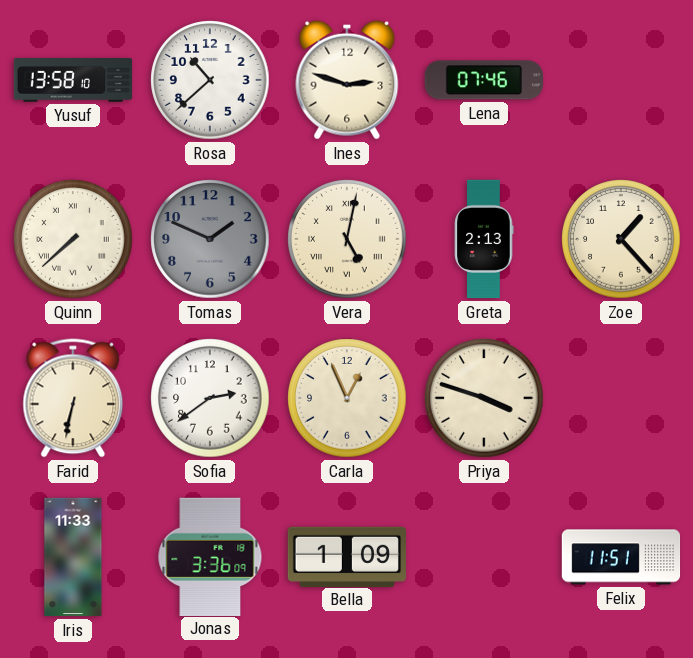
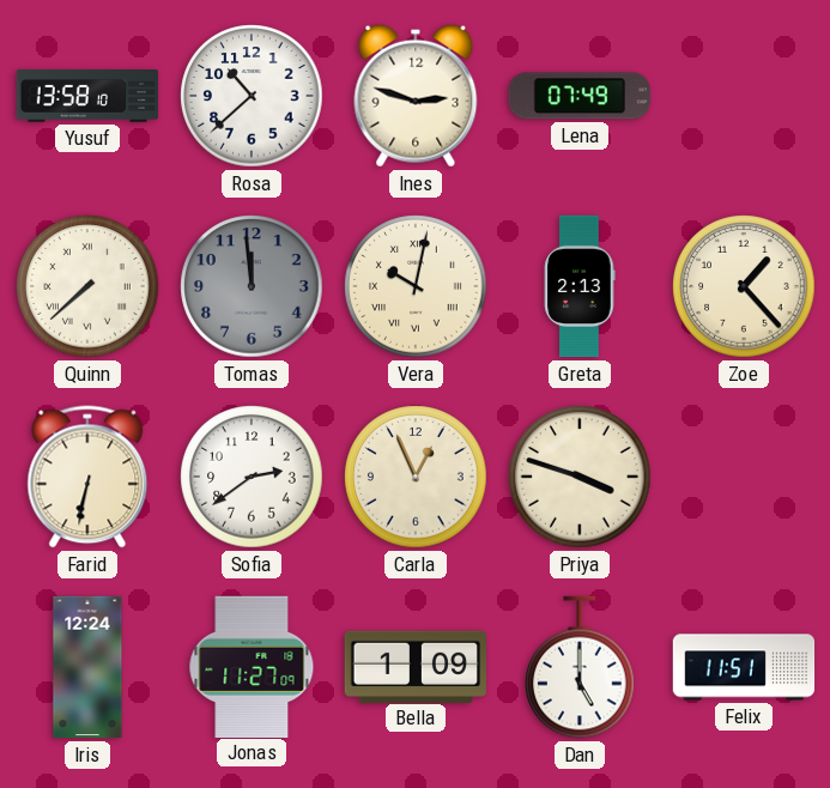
Lena: 07:46 -> 07:49
Tomas: 1:49 -> 11:59
Vera: 5:02 -> 10:02
Iris: 11:33 -> 12:24
Jonas: 3:36 -> 11:27
Dan: none -> 5:00
